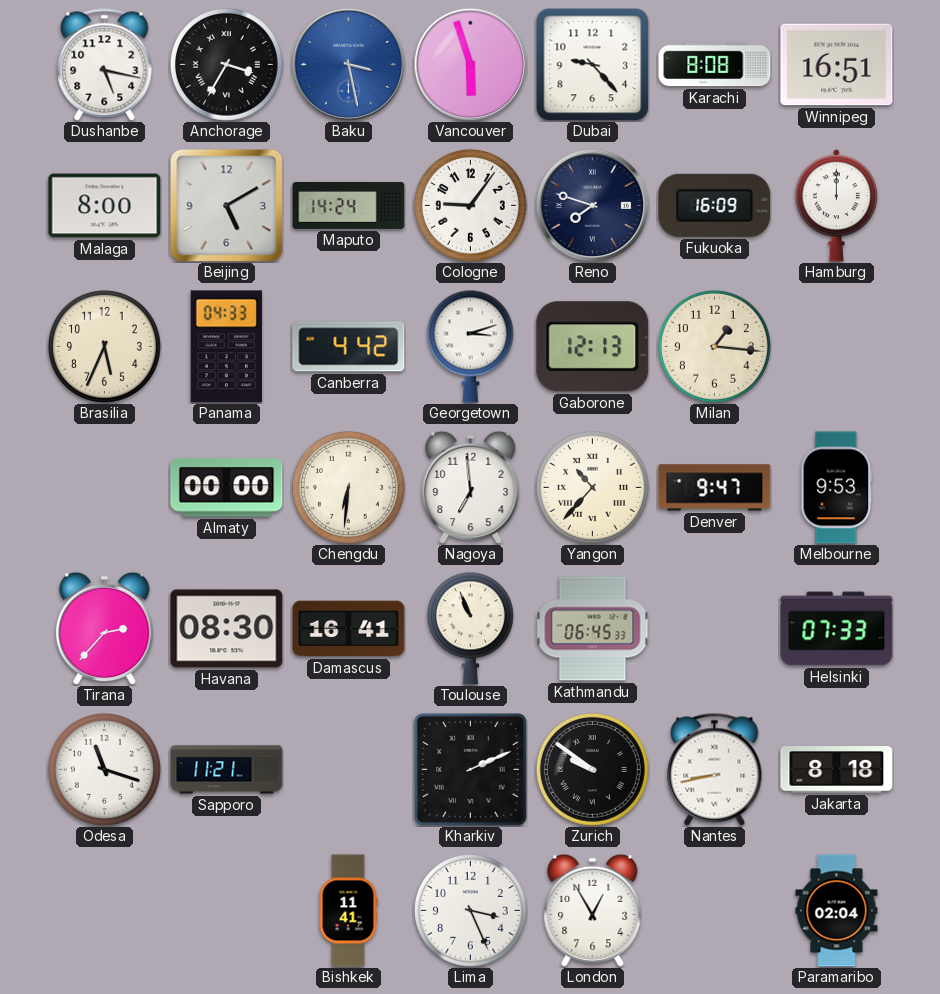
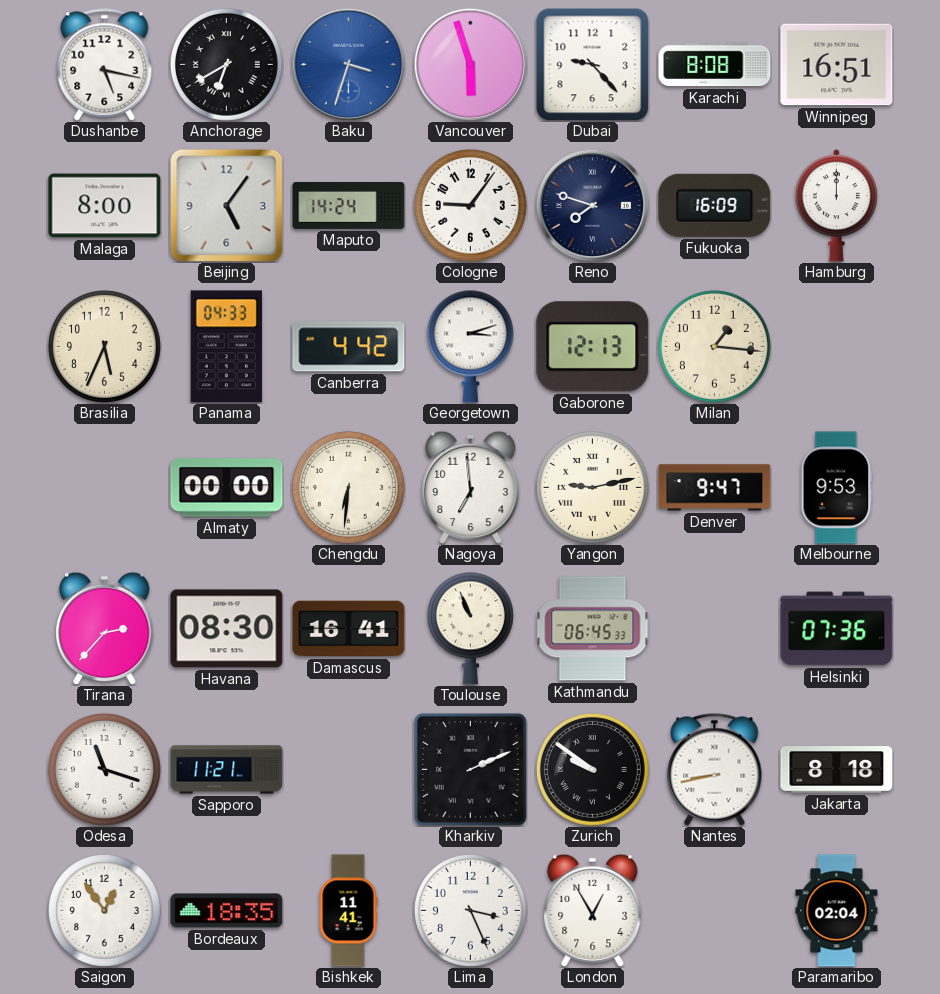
Anchorage: 3:35 -> 6:40
Baku: 3:28 -> 3:33
Beijing: 5:10 -> 5:06
Yangon: 10:37 -> 9:13
Helsinki: 07:33 -> 07:36
Saigon: none -> 12:54
Bordeaux: none -> 18:35
